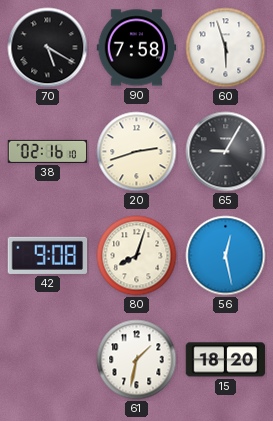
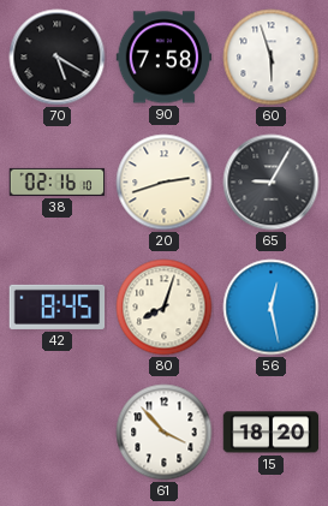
42: 9:08 -> 8:45
61: 1:32 -> 3:53
